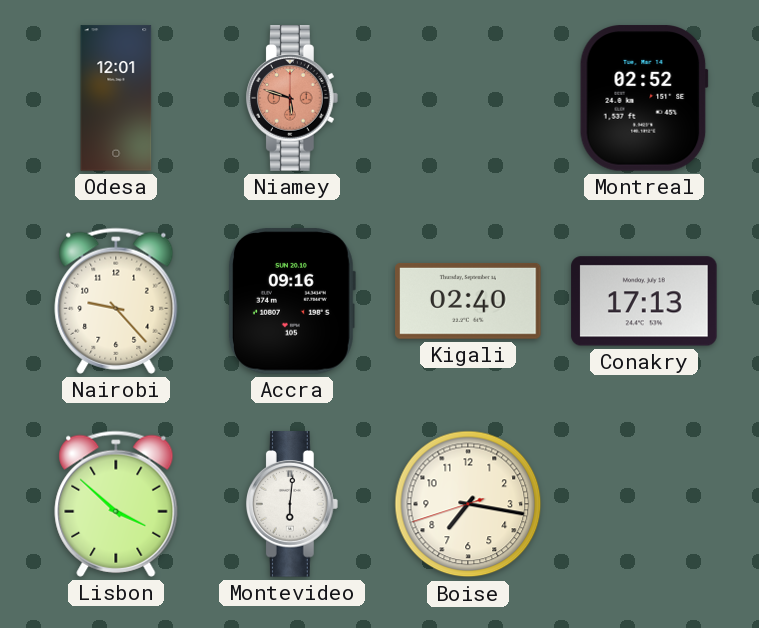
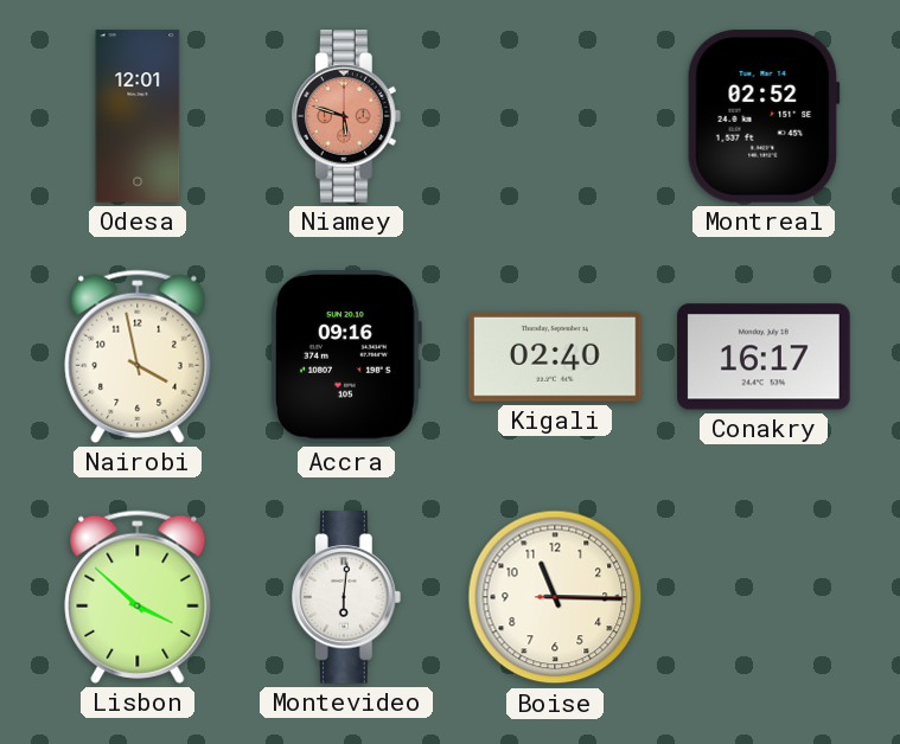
Nairobi: 9:23 -> 3:58
Conakry: 17:13 -> 16:17
Boise: 7:16 -> 11:15
